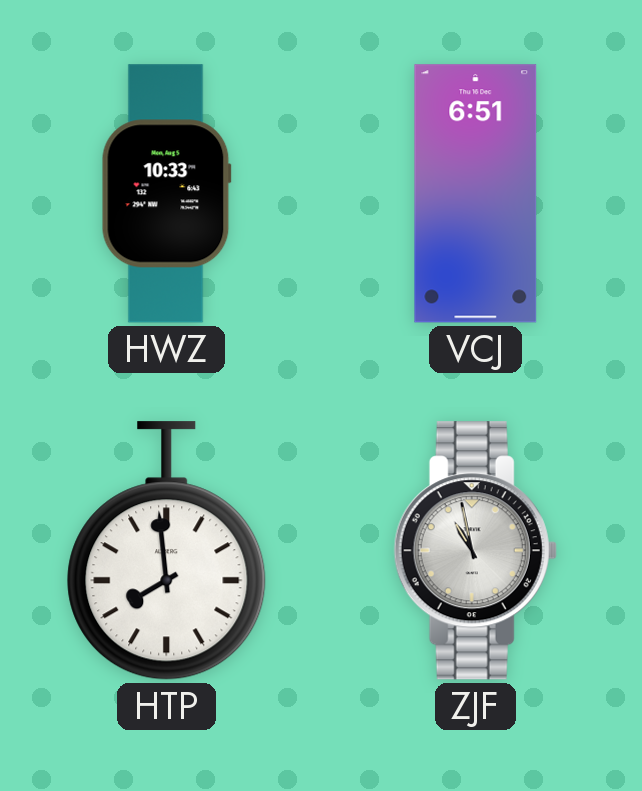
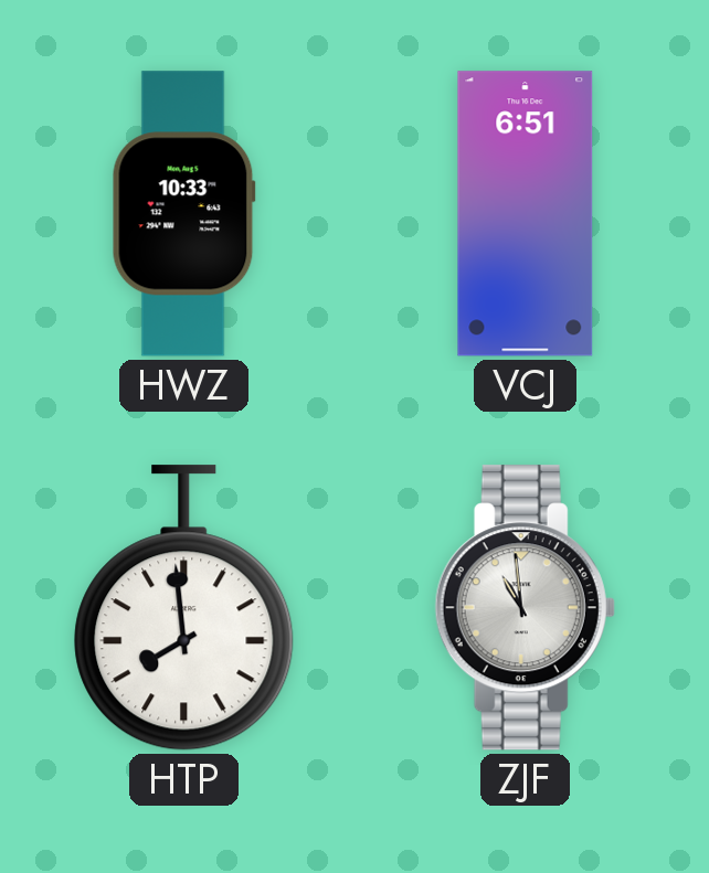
ZJF: 10:58 -> 10:59
